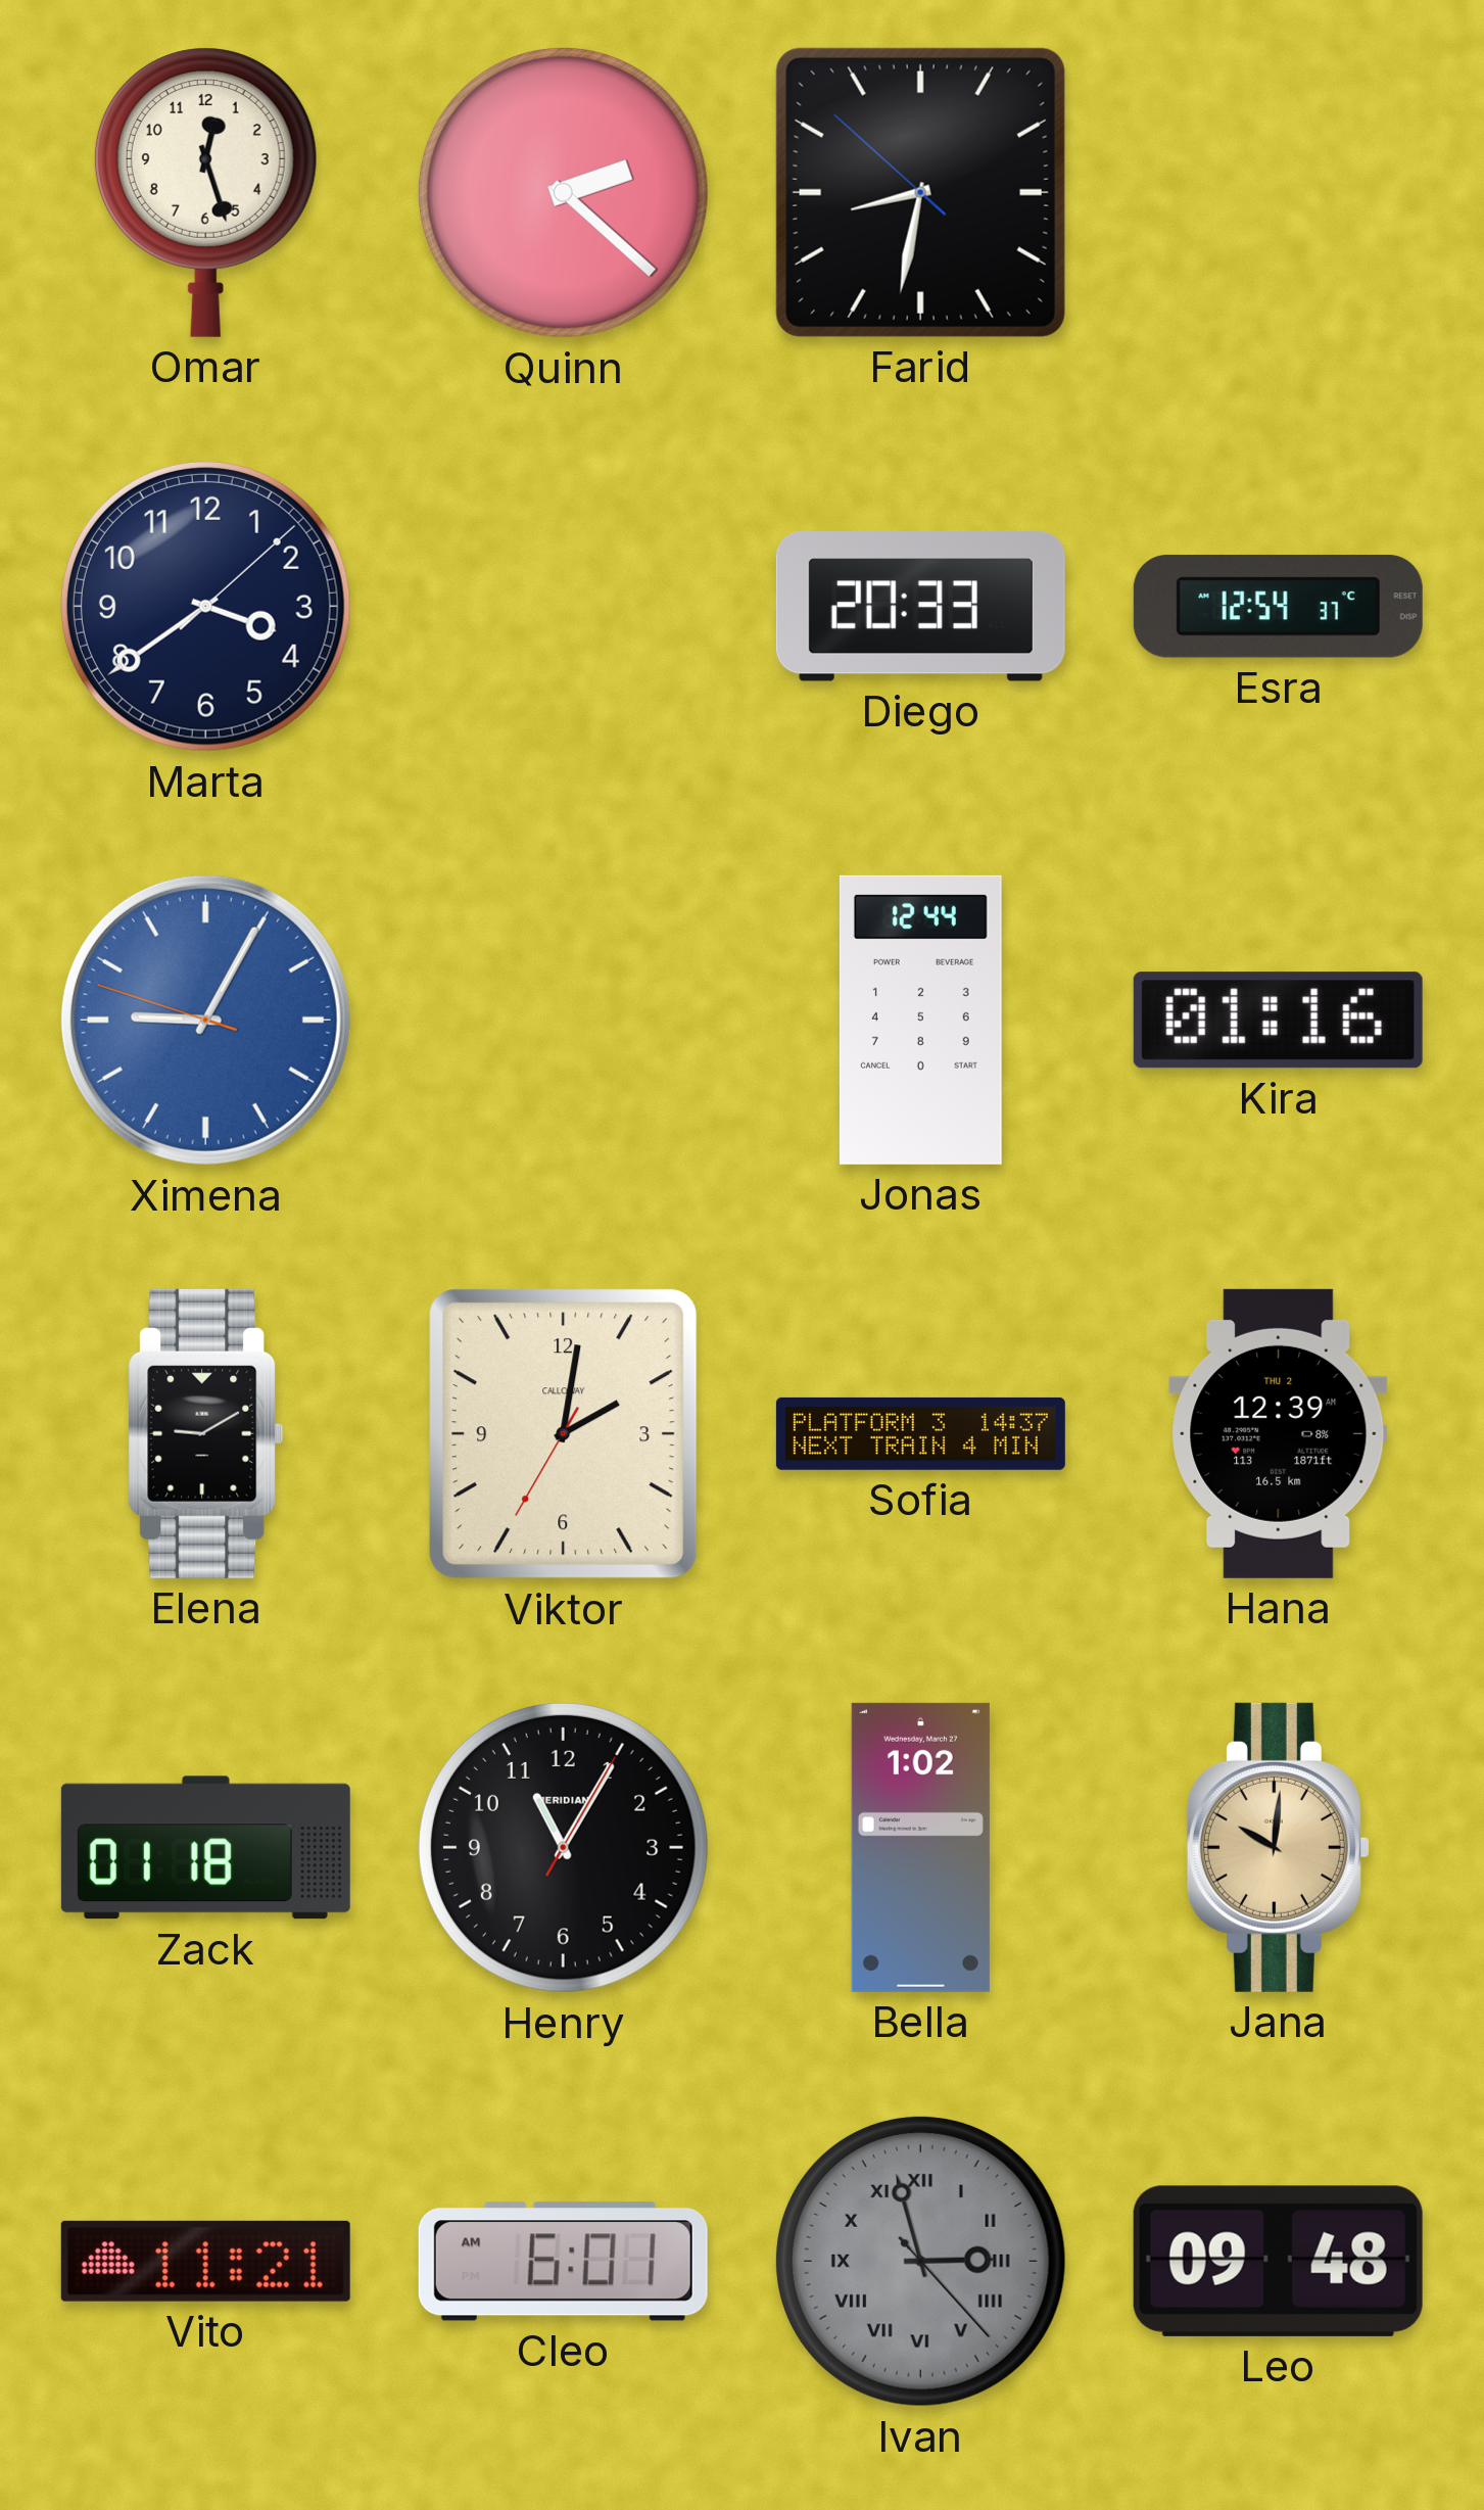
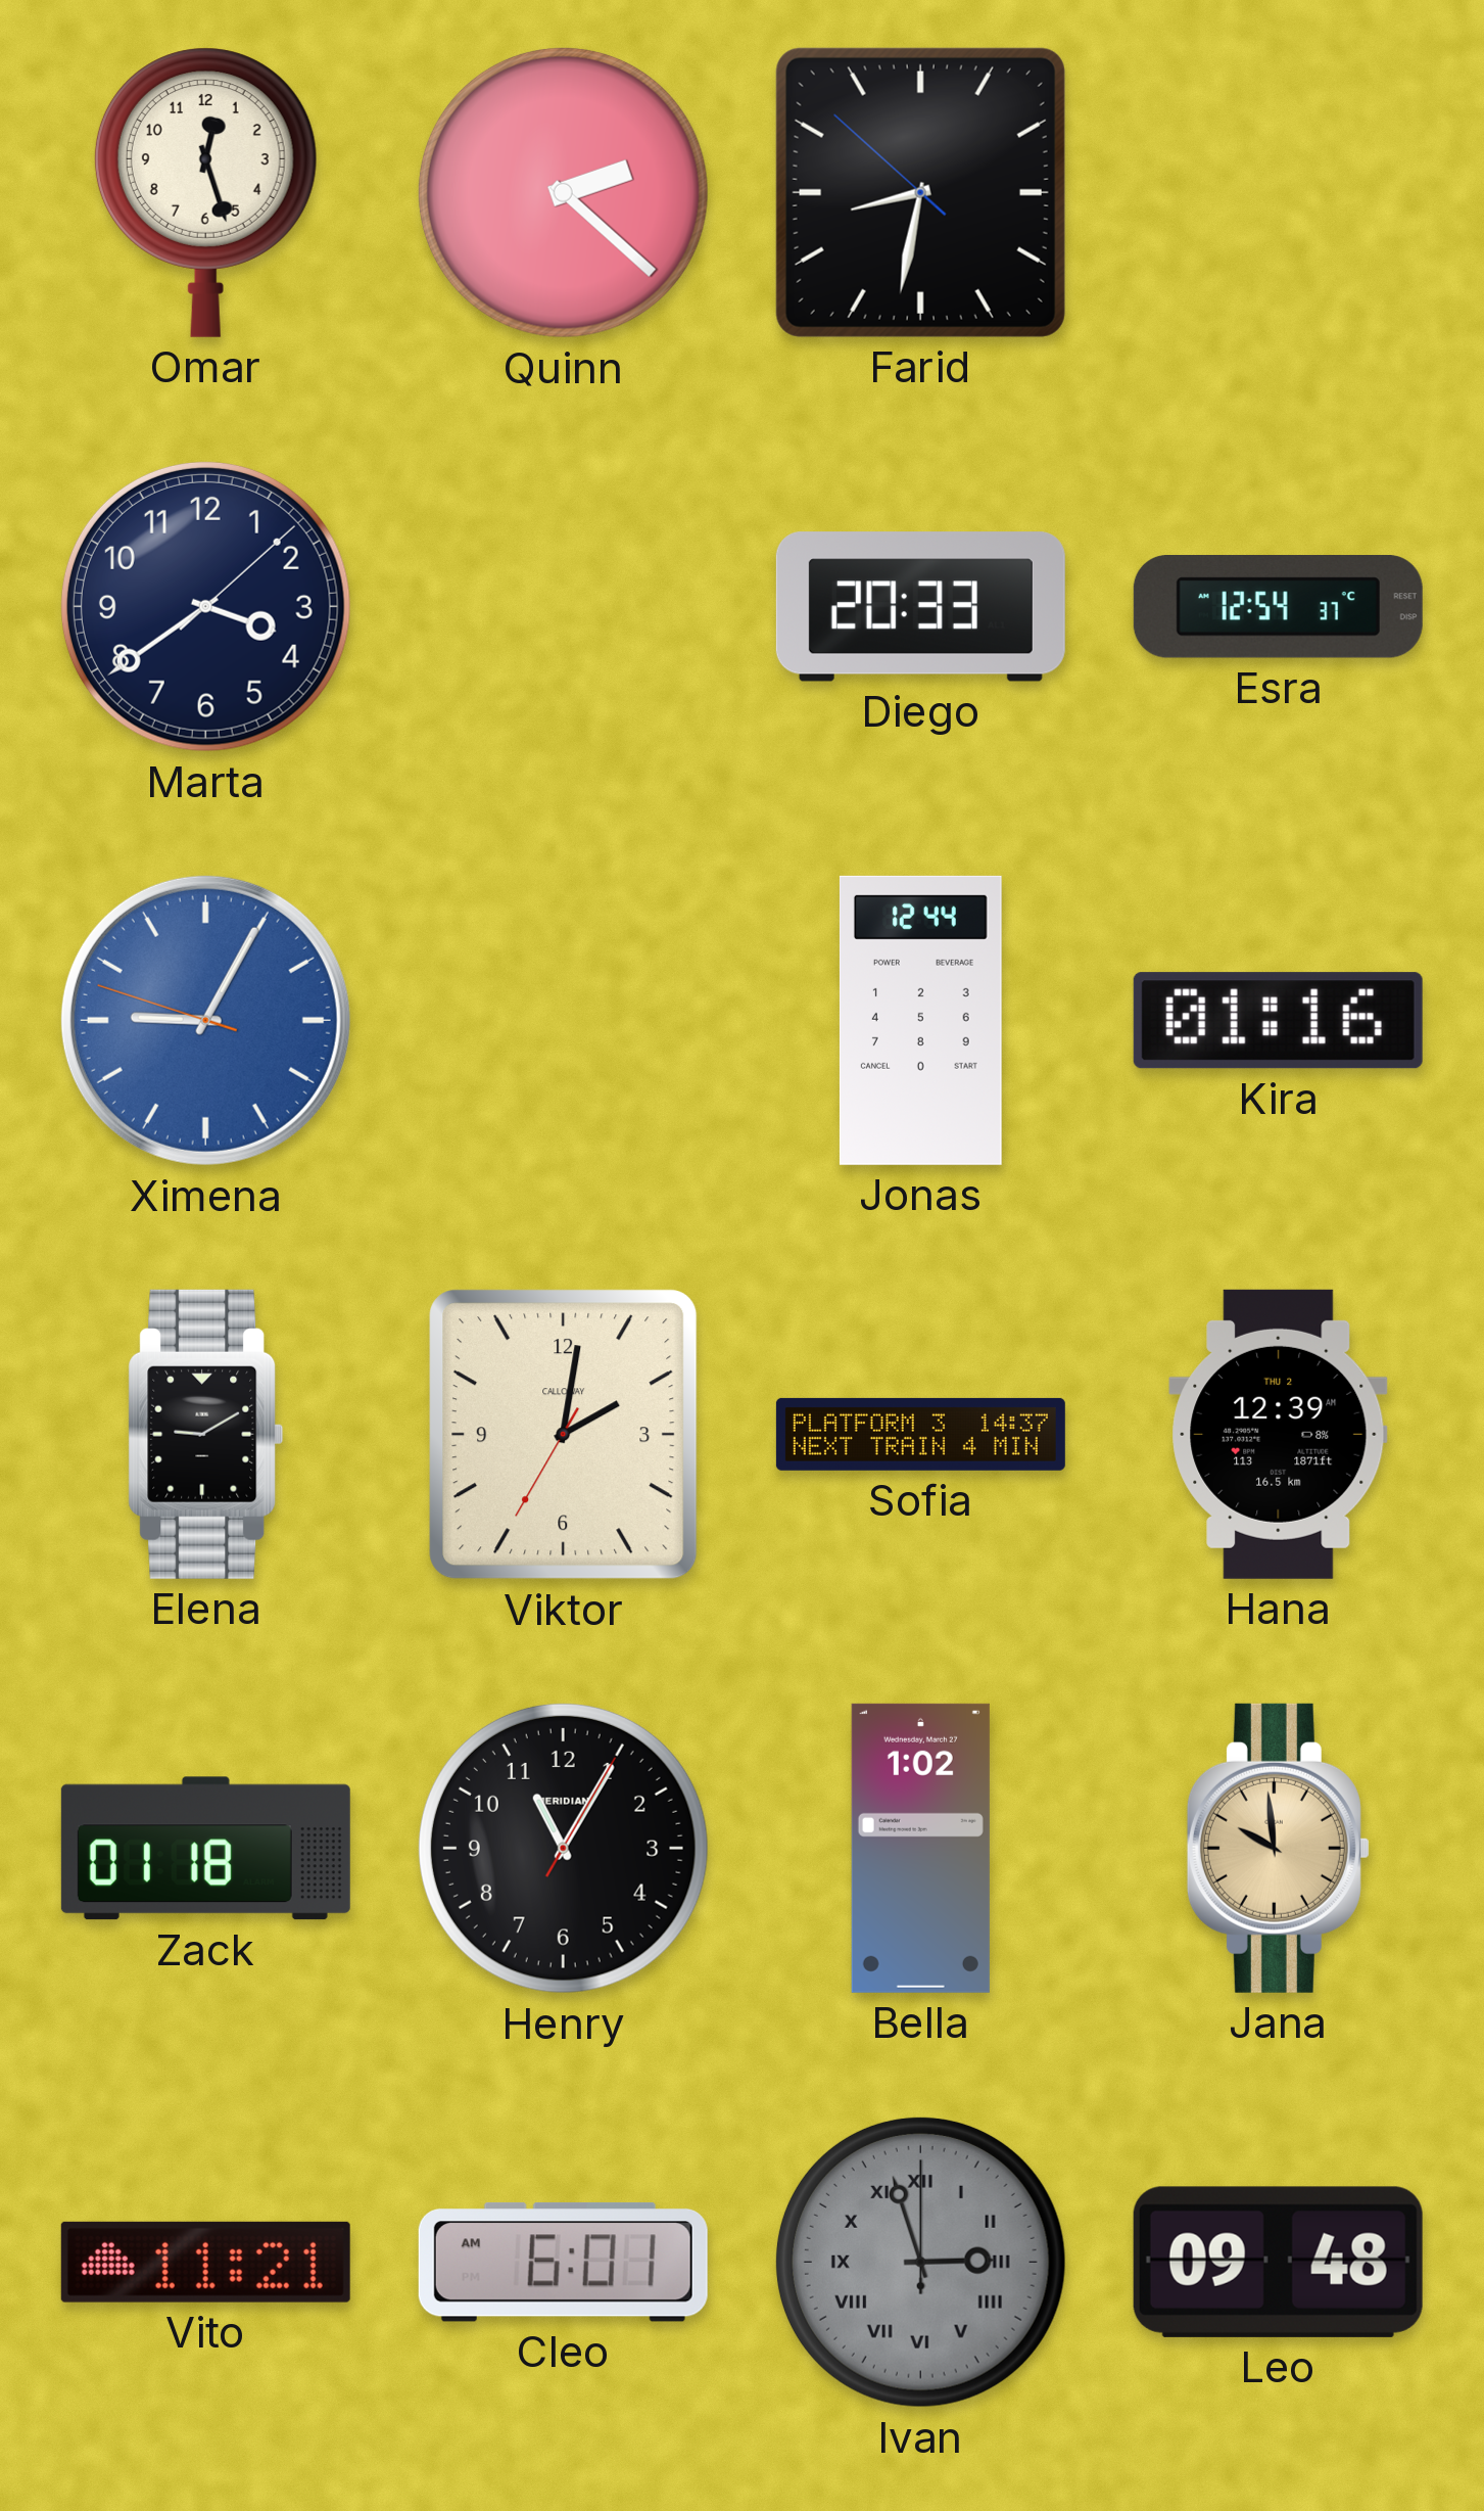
Jana: 10:01 -> 9:59
Ivan: 2:57:23 -> 2:57:00
